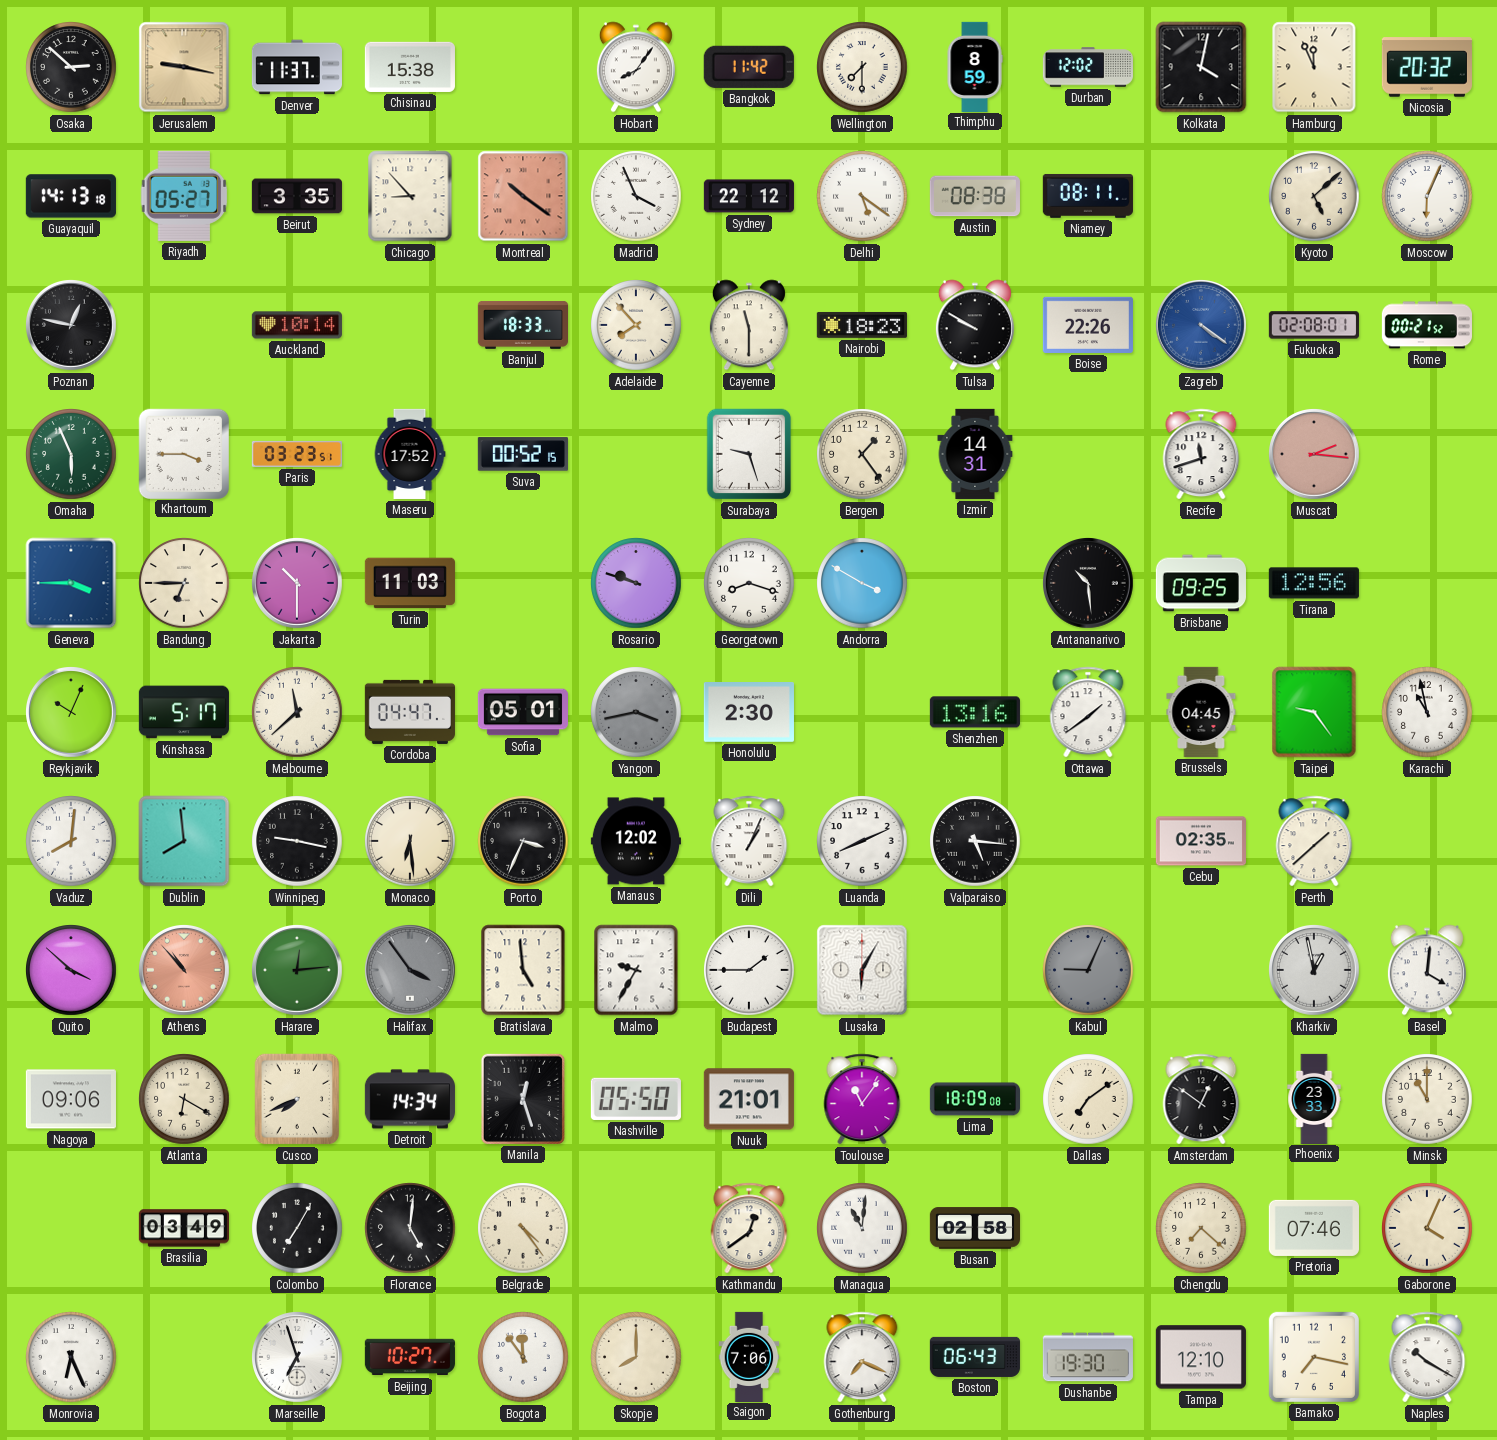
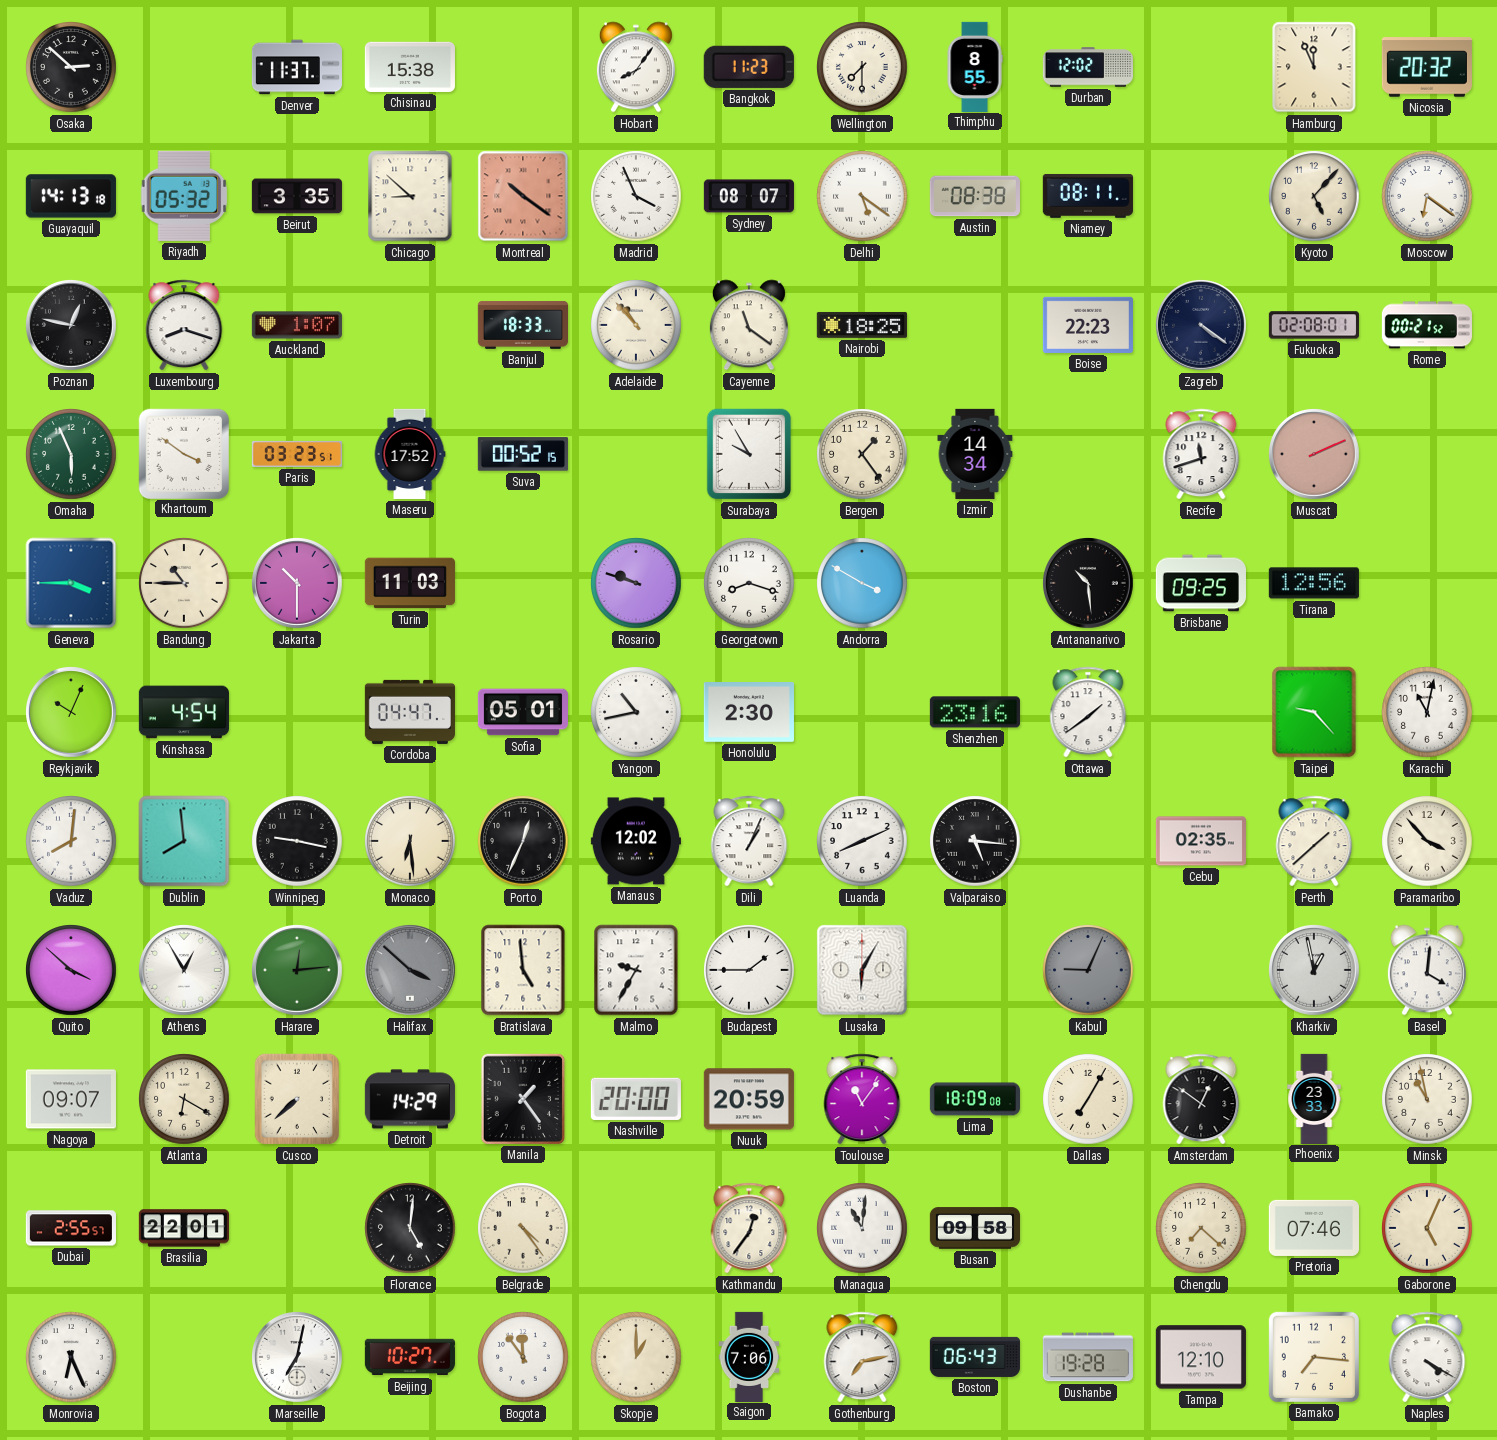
Jerusalem: 9:17 -> none
Bangkok: 11:42 -> 11:23
Thimphu: 8:59 -> 8:55
Kolkata: 4:02 -> none
Riyadh: 05:27 -> 05:32
Chicago: 8:53 -> 8:52
Sydney: 22:12 -> 08:07
Kyoto: 5:08 -> 5:07
Moscow: 6:04 -> 6:21
Luxembourg: none -> 8:18
Auckland: 10:14 -> 1:07
Adelaide: 7:53 -> 10:53
Cayenne: 11:30 -> 11:21
Nairobi: 18:23 -> 18:25
Tulsa: 9:50 -> none
Boise: 22:26 -> 22:23
Zagreb dial: blue -> navy
Khartoum: 3:45 -> 3:51
Surabaya: 9:27 -> 9:55
Izmir: 14:31 -> 14:34
Muscat: 2:16 -> 2:11
Bandung: 6:45 -> 10:45
Kinshasa: 5:17 -> 4:54
Melbourne: 11:38 -> none
Yangon: 3:43 -> 10:43
Yangon dial: grey -> white
Shenzhen: 13:16 -> 23:16
Brussels: 04:45 -> none
Taipei: 9:24 -> 9:23
Karachi: 10:58 -> 11:02
Porto: 3:34 -> 12:34
Paramaribo: none -> 3:53
Athens: 10:53 -> 12:55
Athens dial: salmon -> white
Halifax: 3:54 -> 3:52
Nagoya: 09:06 -> 09:07
Cusco: 7:41 -> 7:38
Detroit: 14:34 -> 14:29
Manila: 12:27 -> 1:24
Nashville: 05:50 -> 20:00
Nuuk: 21:01 -> 20:59
Dallas: 7:09 -> 7:05
Minsk: 11:00 -> 10:58
Dubai: none -> 2:55
Brasilia: 03:49 -> 22:01
Colombo: 7:05 -> none
Kathmandu: 12:39 -> 12:36
Busan: 02:58 -> 09:58
Gaborone: 4:04 -> 5:04
Marseille: 6:57 -> 7:02
Skopje: 8:00 -> 1:00
Gothenburg: 7:19 -> 7:13
Dushanbe: 19:30 -> 19:28
Bamako: 7:17 -> 7:16
Naples: 10:20 -> 4:20
